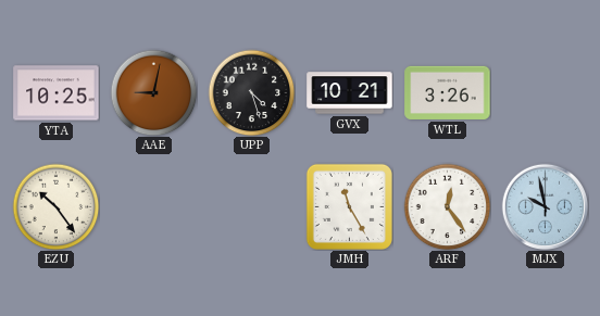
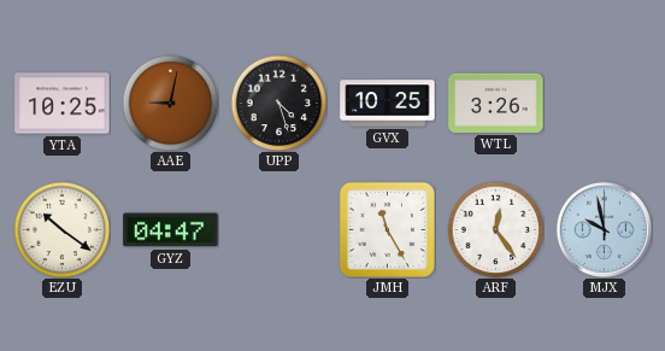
GVX: 10:21 -> 10:25
EZU: 10:24 -> 10:21
GYZ: none -> 04:47
